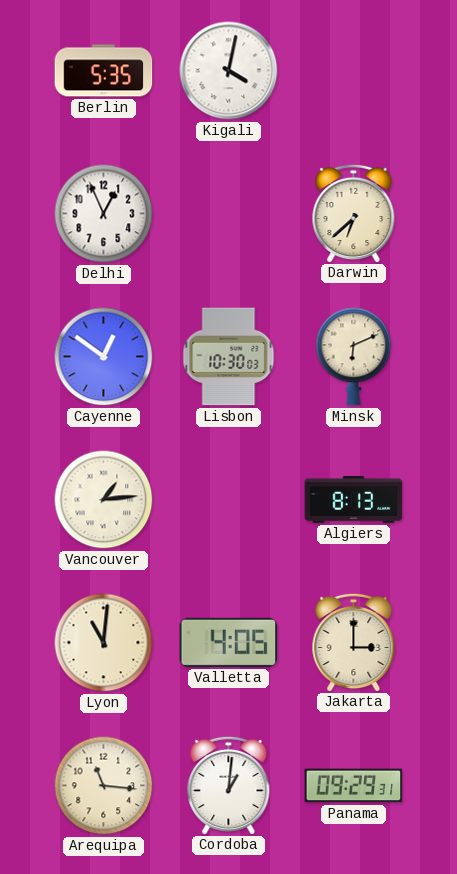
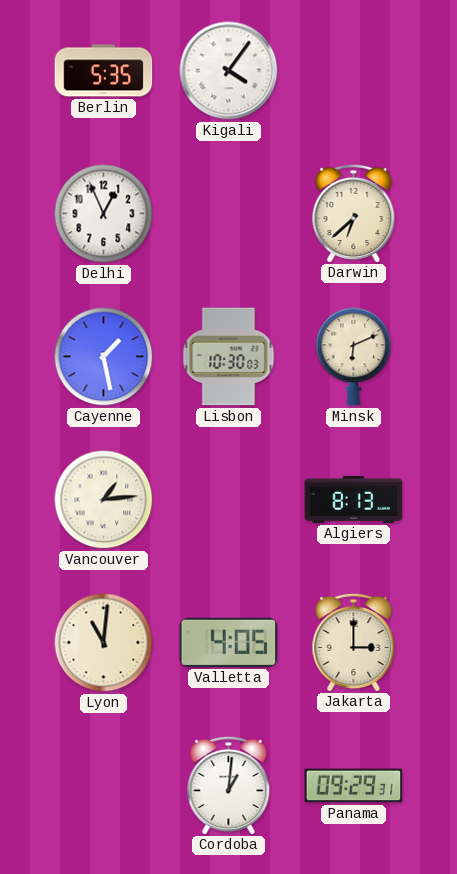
Kigali: 4:02 -> 4:06
Cayenne: 12:51 -> 1:28
Arequipa: 11:16 -> none
